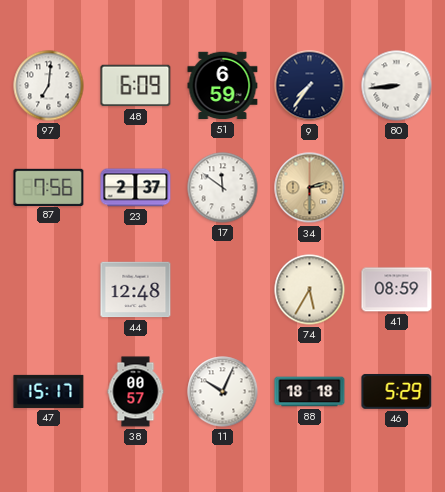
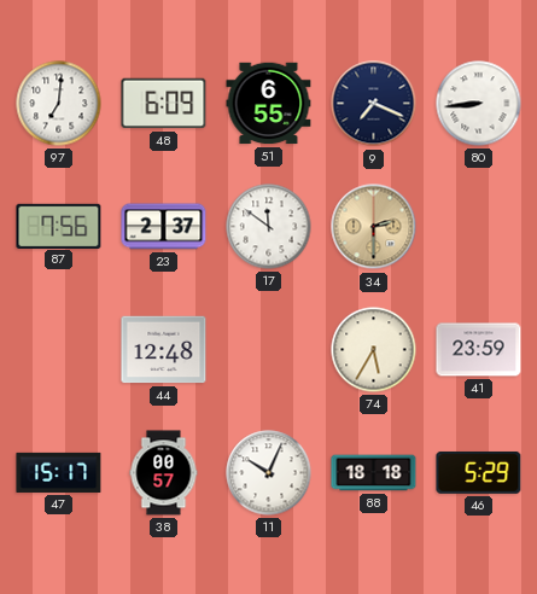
51: 6:59 -> 6:55
9: 7:36 -> 7:19
41: 08:59 -> 23:59
